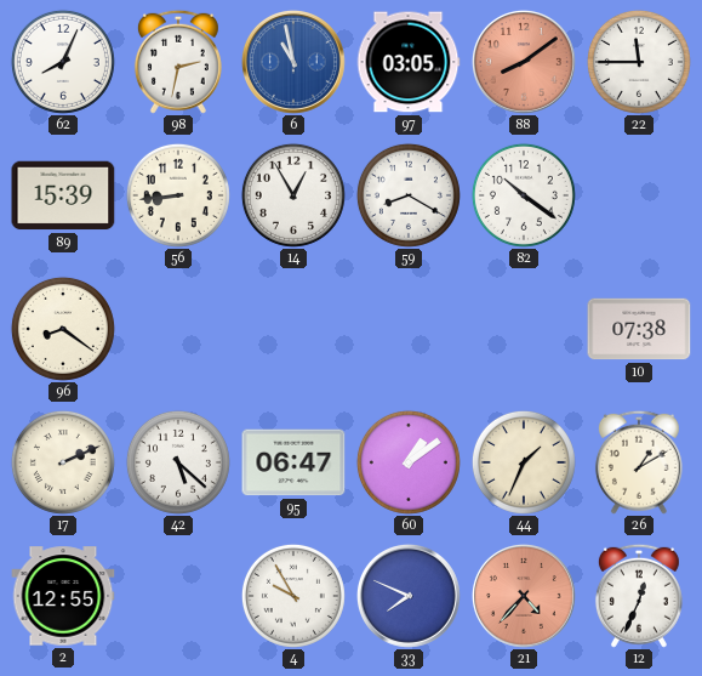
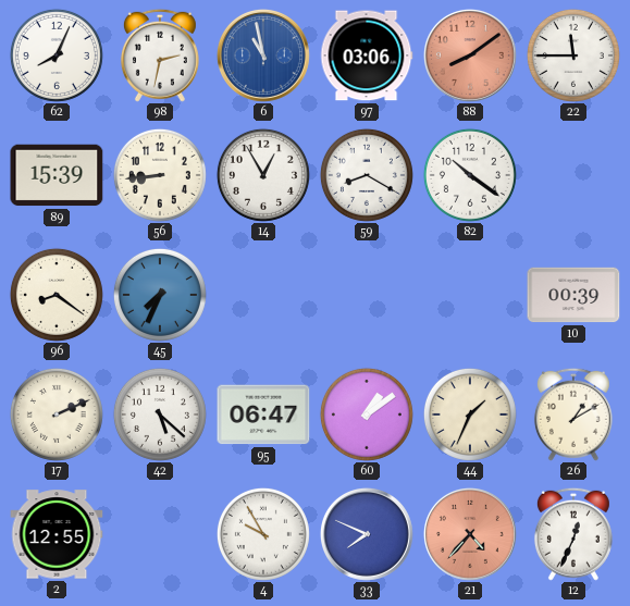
97: 03:05 -> 03:06
45: none -> 7:34
10: 07:38 -> 00:39
